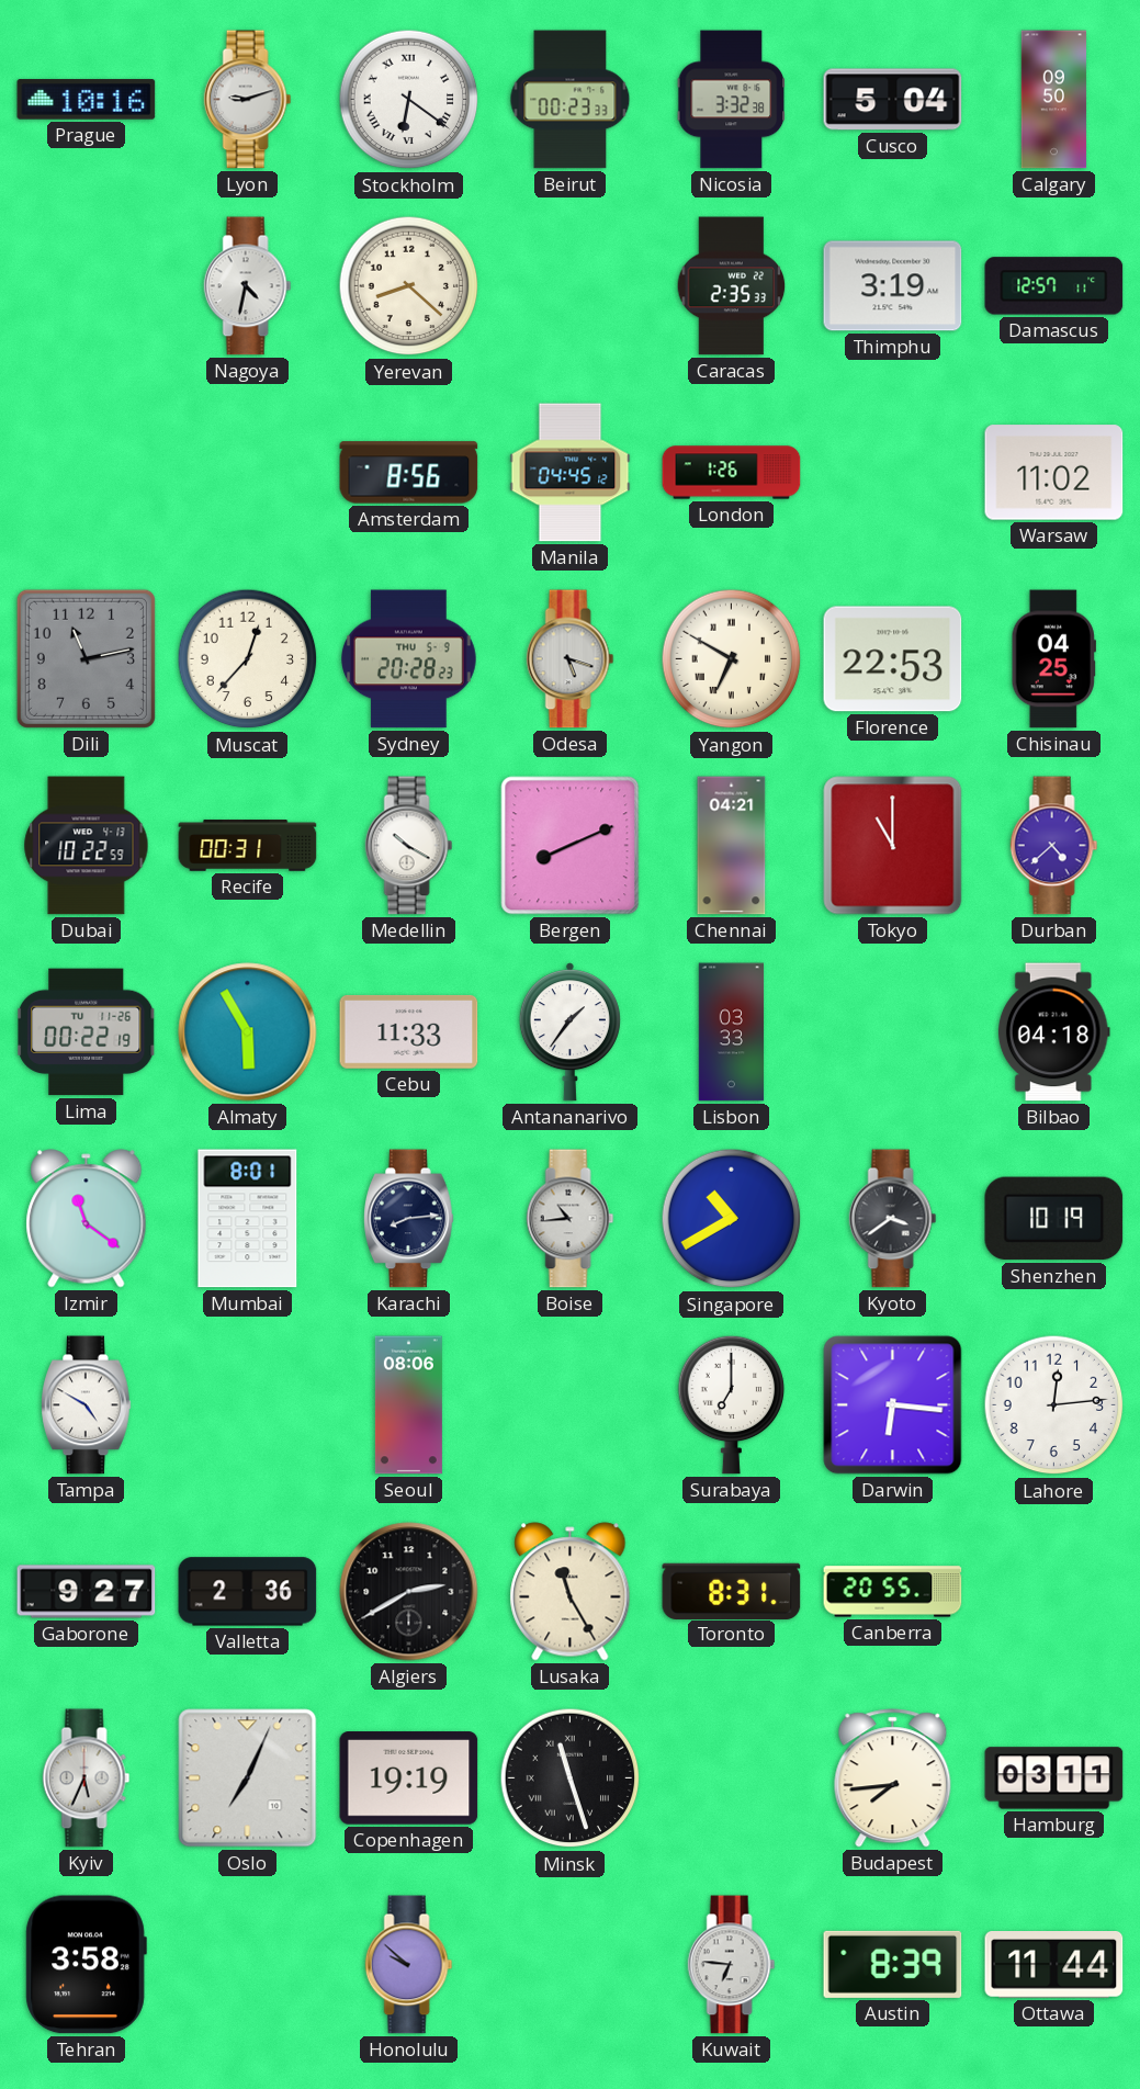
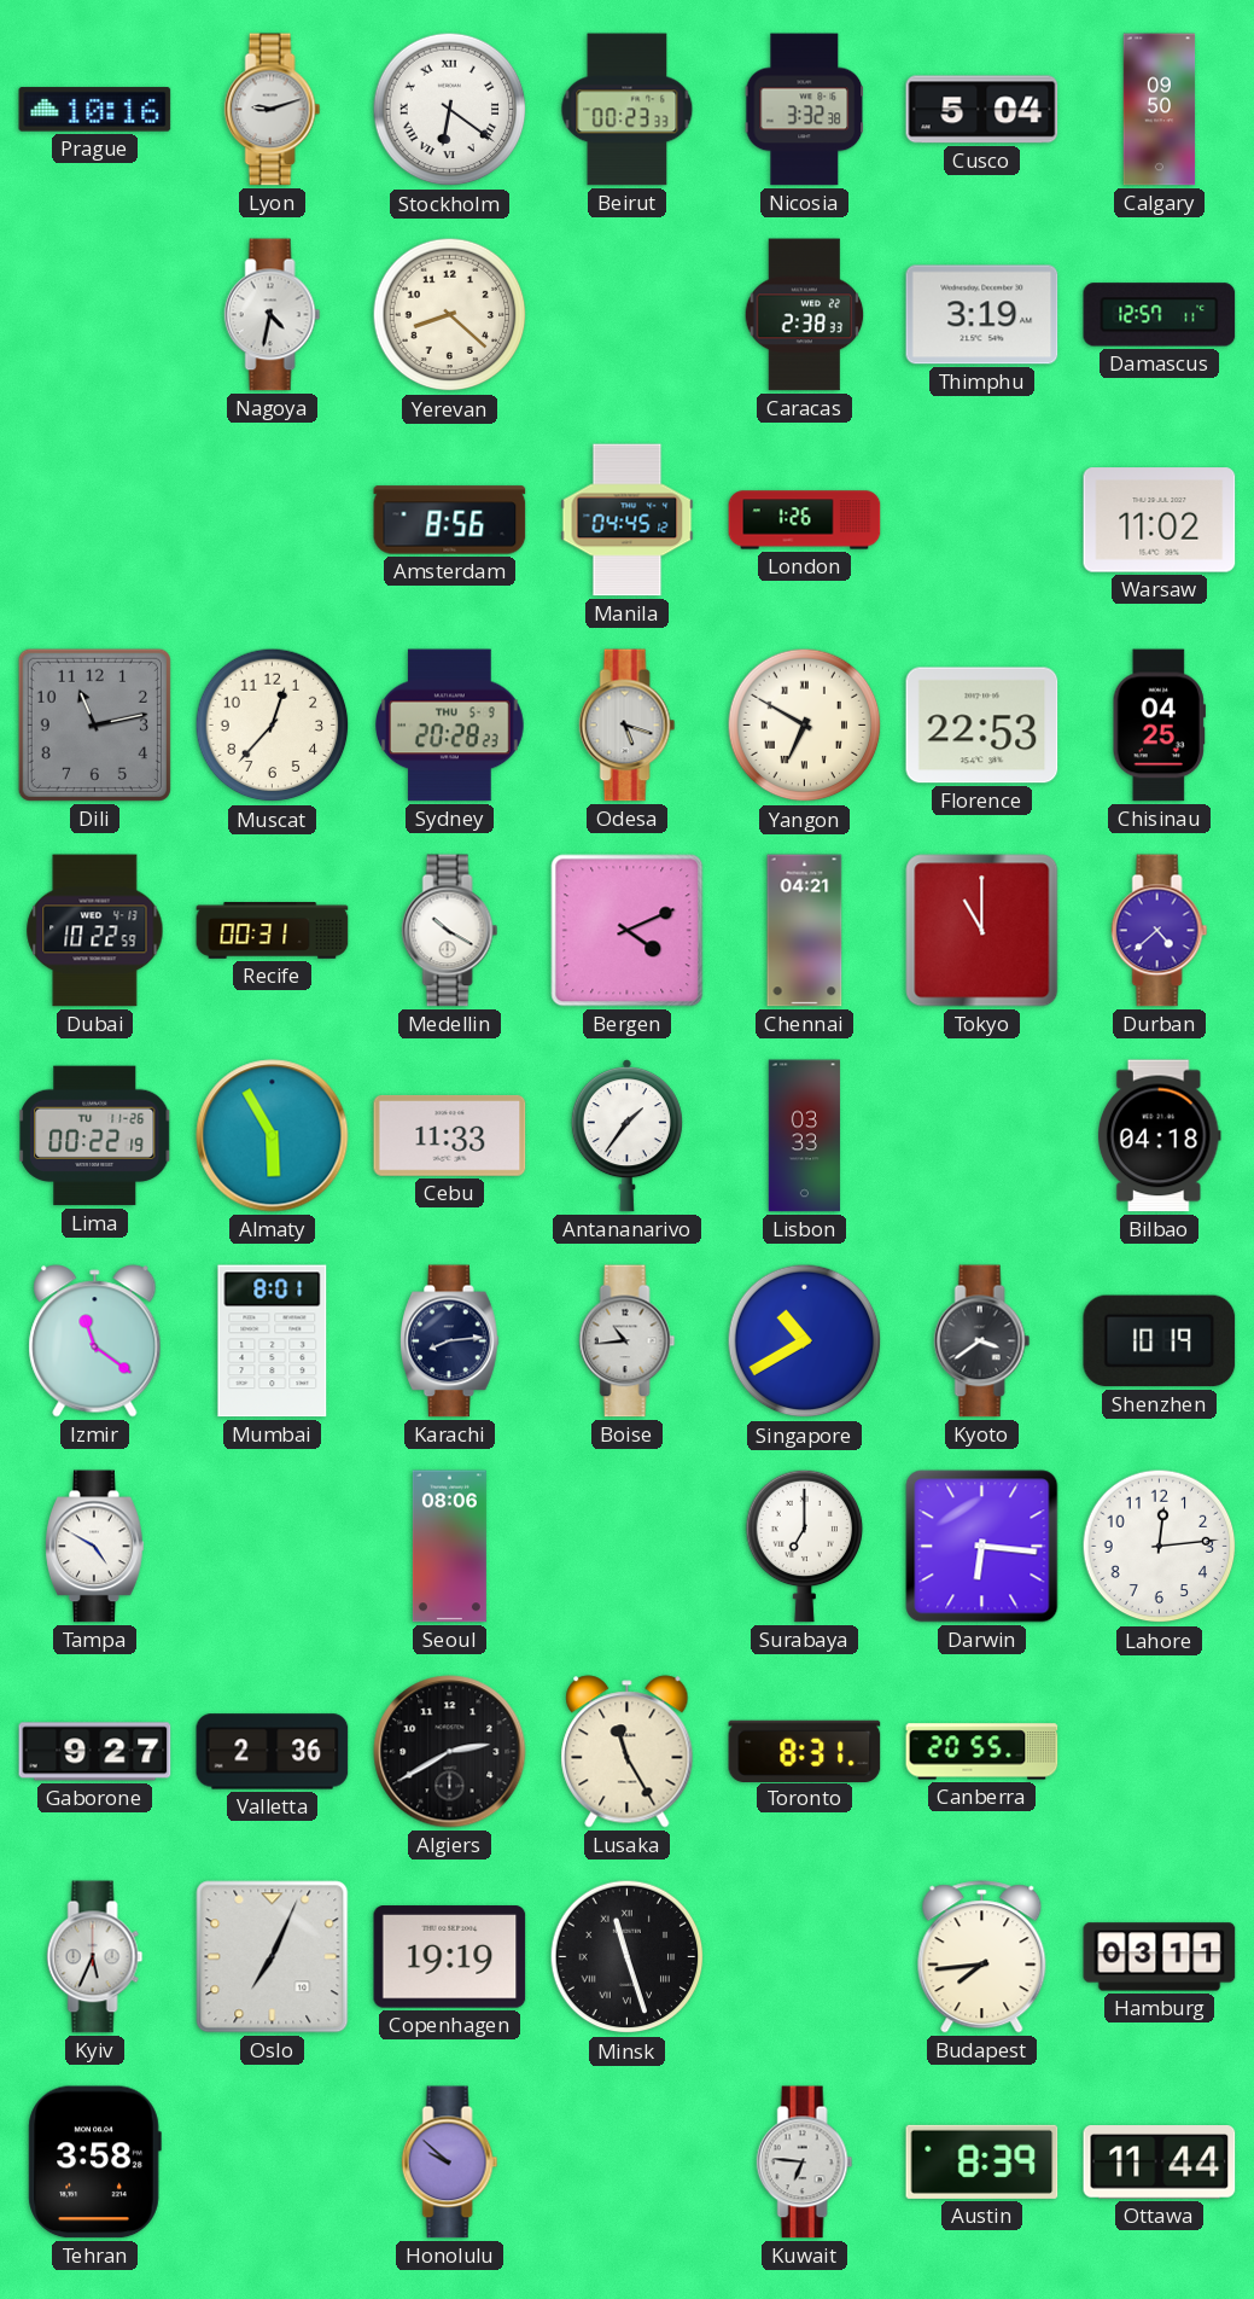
Caracas: 2:35 -> 2:38
Bergen: 8:11 -> 4:11
